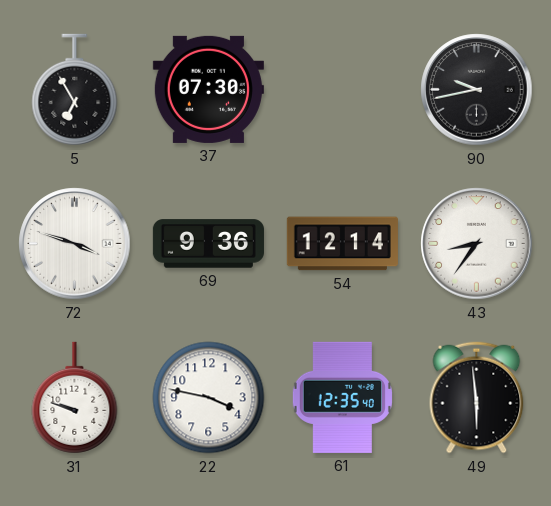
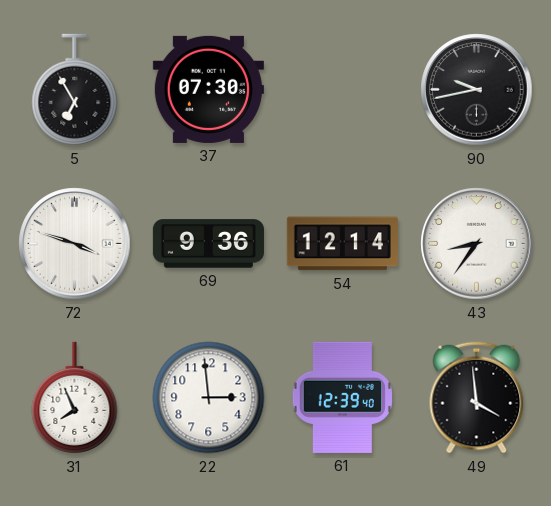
31: 9:48 -> 7:56
22: 3:47 -> 2:59
61: 12:35 -> 12:39
49: 5:59 -> 3:59
